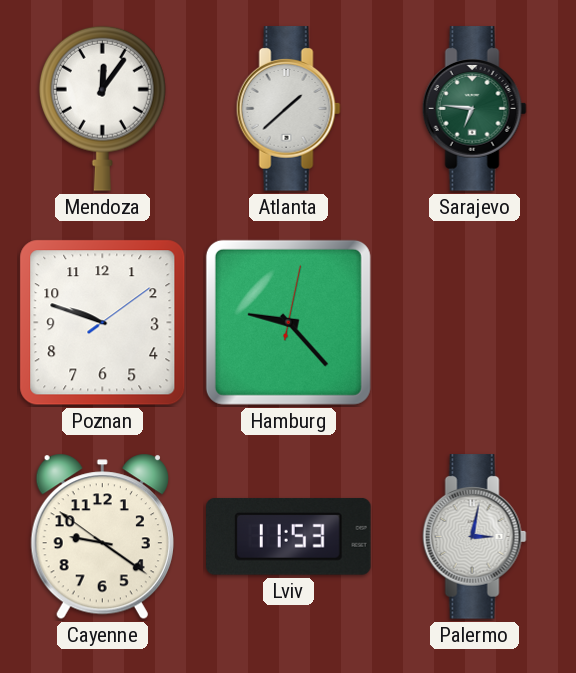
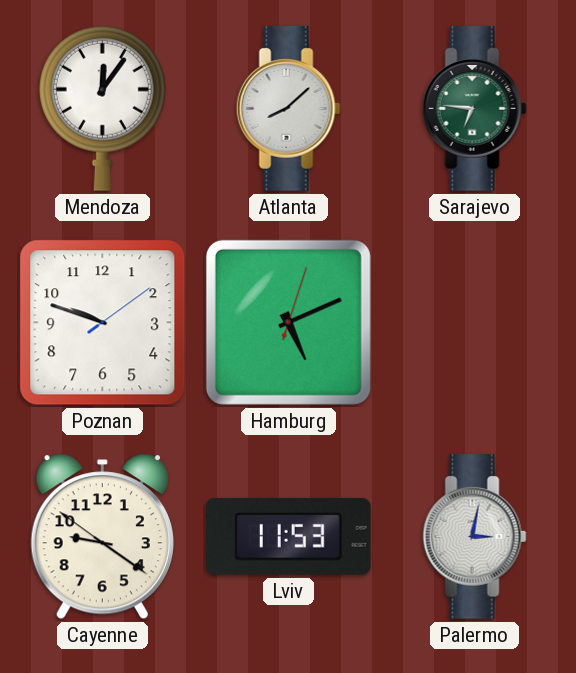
Atlanta: 1:38 -> 8:08
Hamburg: 9:23 -> 5:11
